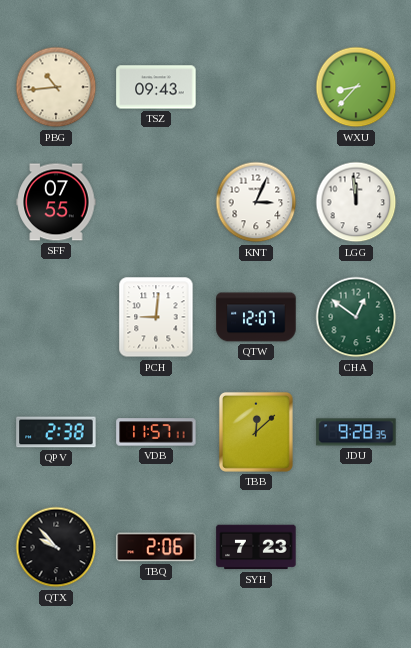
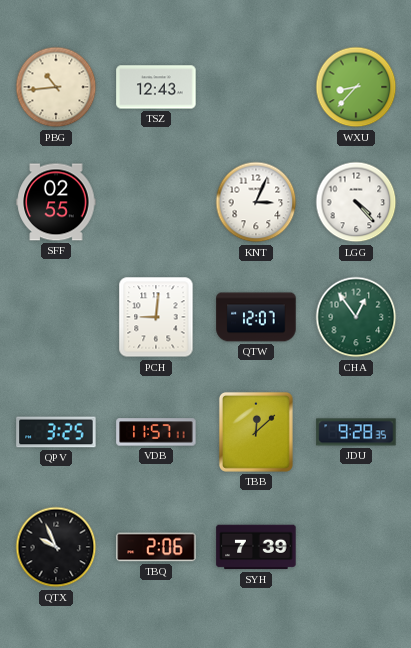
TSZ: 09:43 -> 12:43
SFF: 07:55 -> 02:55
LGG: 11:59 -> 4:23
CHA: 12:51 -> 12:54
QPV: 2:38 -> 3:25
QTX: 9:53 -> 9:56
SYH: 7:23 -> 7:39
